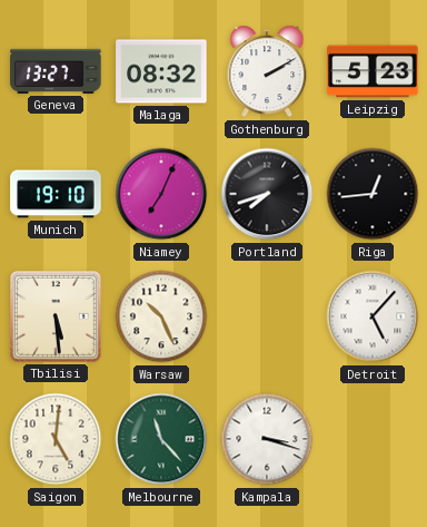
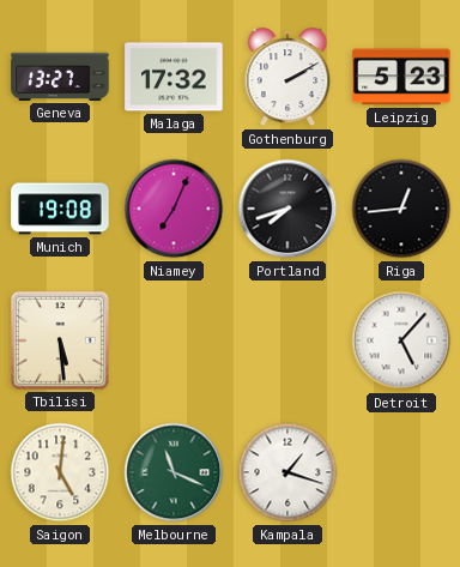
Malaga: 08:32 -> 17:32
Munich: 19:10 -> 19:08
Warsaw: 10:26 -> none
Melbourne: 11:23 -> 11:19
Kampala: 3:18 -> 1:18
